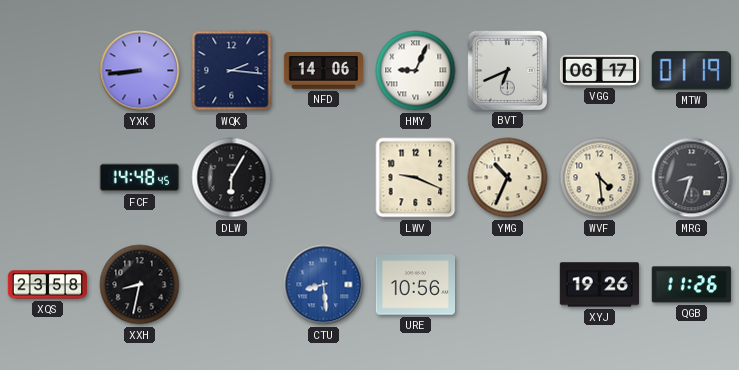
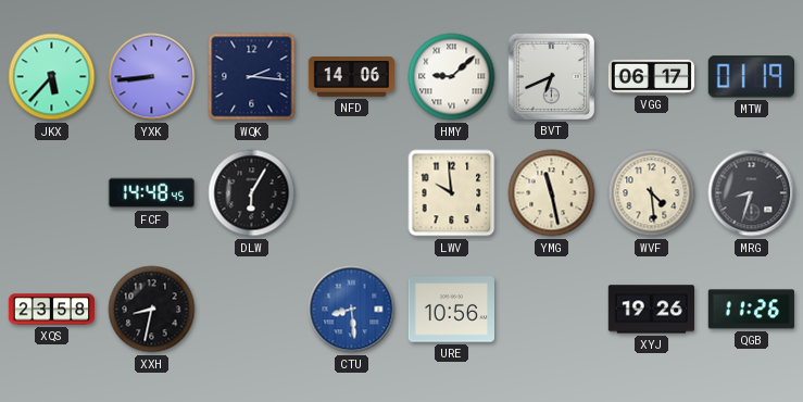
JKX: none -> 5:37
HMY: 9:04 -> 9:08
LWV: 9:19 -> 9:59
YMG: 10:34 -> 11:28
